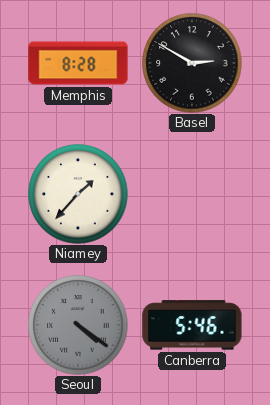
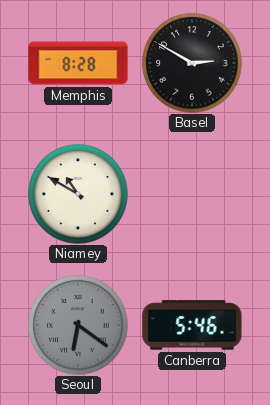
Niamey: 1:37 -> 10:50
Seoul: 4:21 -> 6:21
